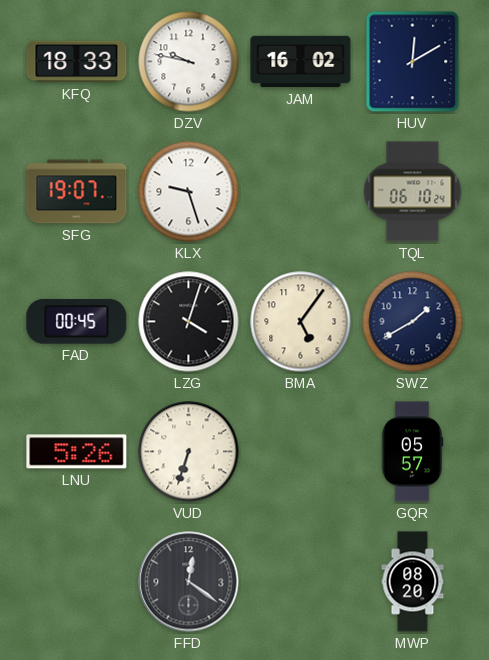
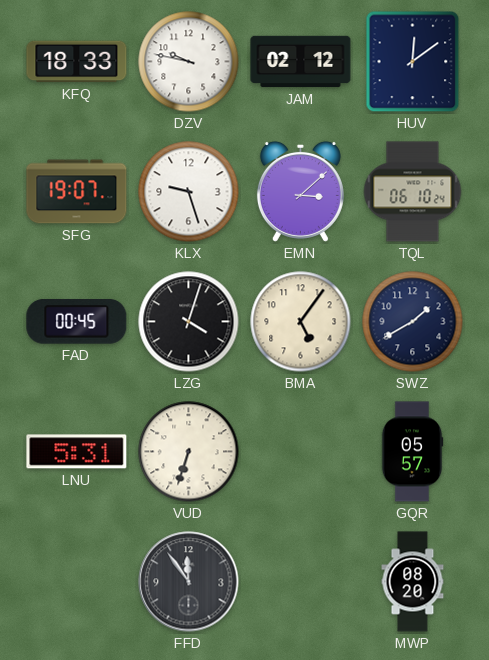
JAM: 16:02 -> 02:12
HUV: 12:10 -> 12:09
EMN: none -> 3:08
LNU: 5:26 -> 5:31
FFD: 12:21 -> 11:54
